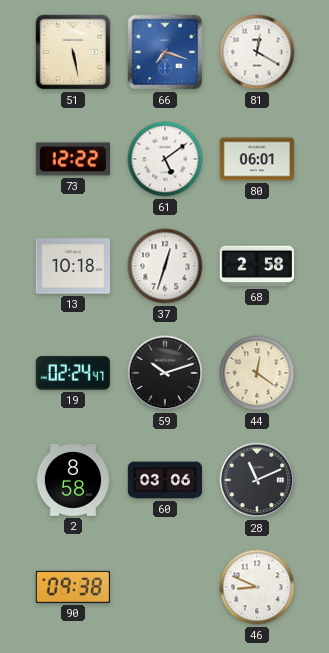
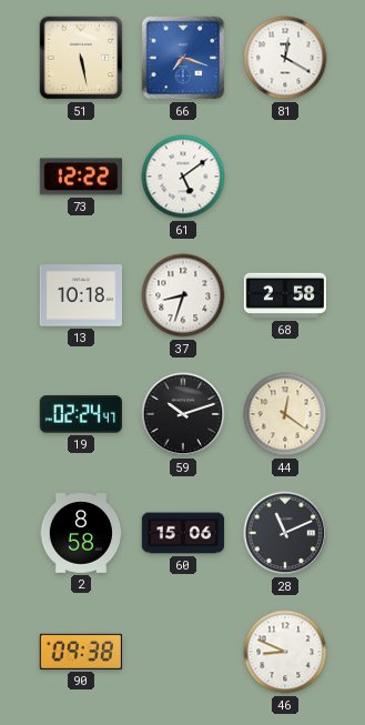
80: 06:01 -> none
37: 12:33 -> 8:33
60: 03:06 -> 15:06
